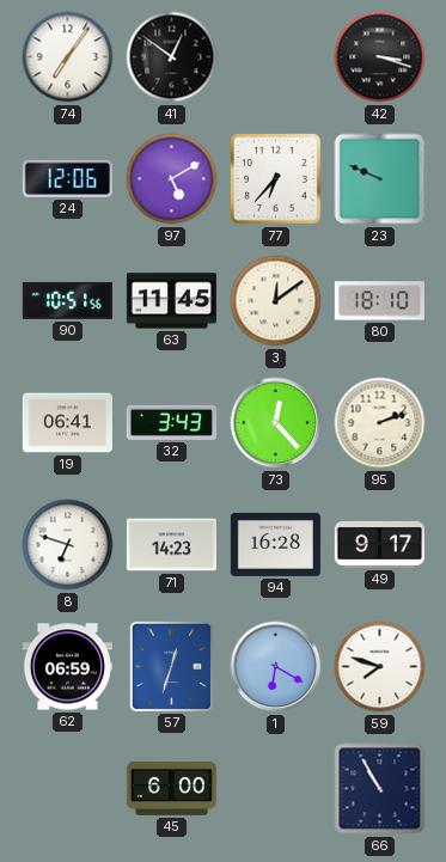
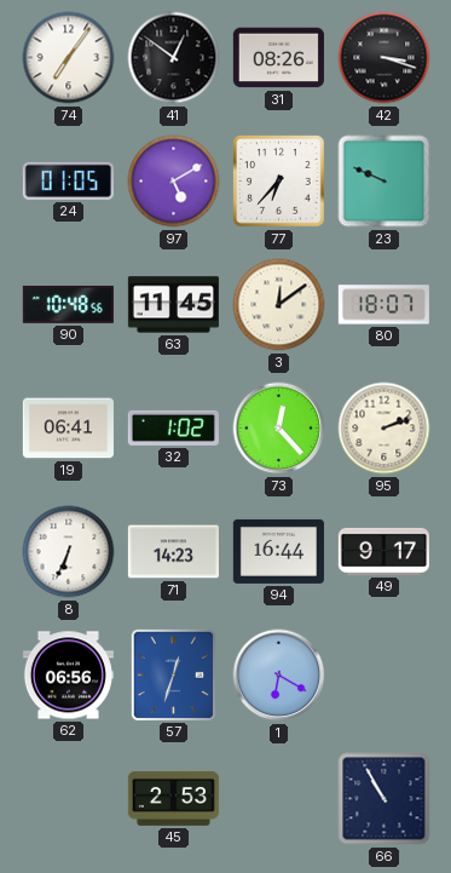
31: none -> 08:26
24: 12:06 -> 01:05
90: 10:51 -> 10:48
80: 18:10 -> 18:07
32: 3:43 -> 1:02
8: 6:48 -> 6:34
94: 16:28 -> 16:44
62: 06:59 -> 06:56
59: 7:48 -> none
45: 6:00 -> 2:53
